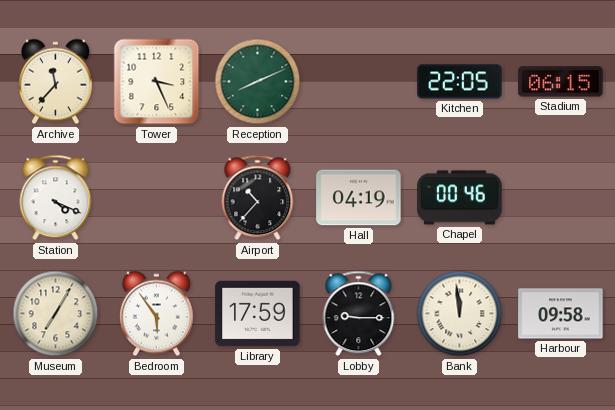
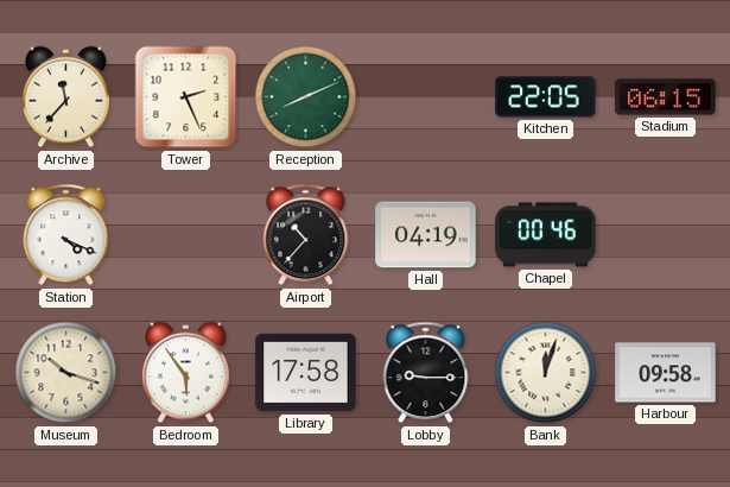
Tower: 3:26 -> 2:26
Museum: 7:05 -> 10:18
Library: 17:59 -> 17:58
Bank: 11:59 -> 12:03
